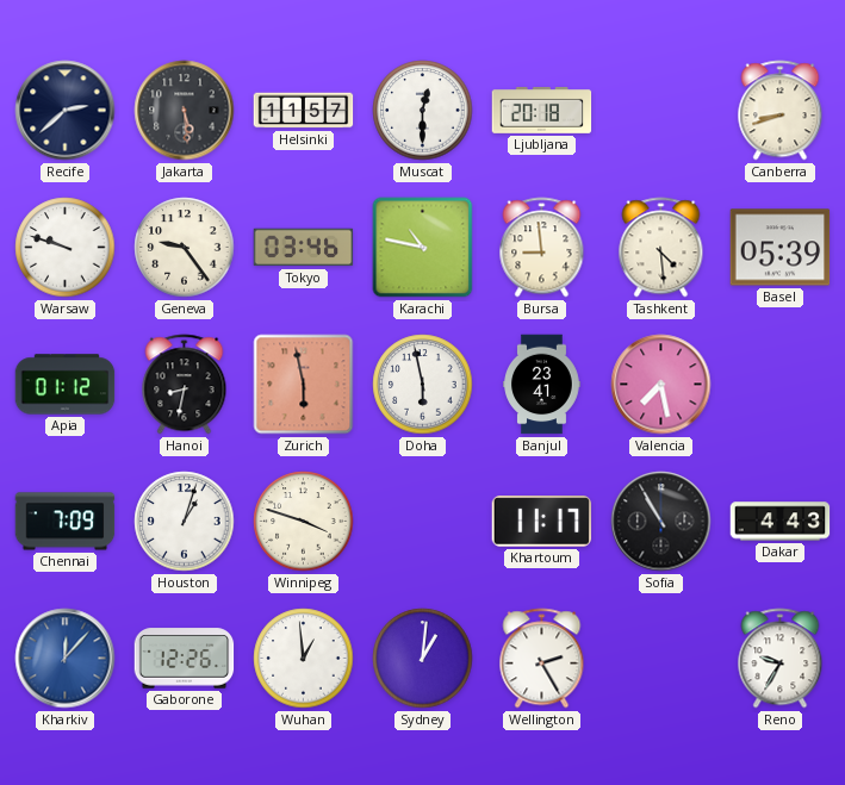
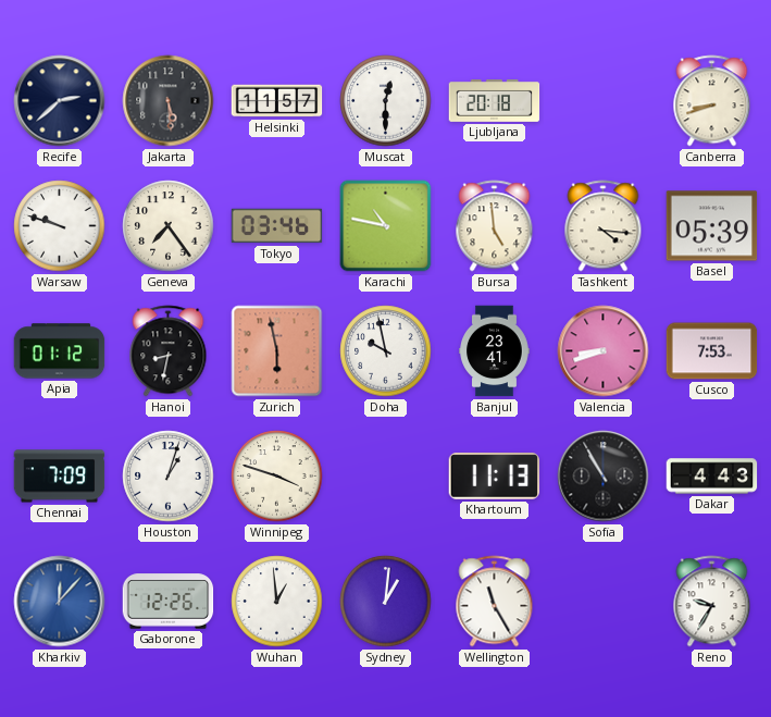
Geneva: 9:24 -> 7:24
Bursa: 8:59 -> 4:59
Tashkent: 4:29 -> 4:16
Doha: 5:58 -> 9:58
Valencia: 7:28 -> 8:42
Cusco: none -> 7:53
Khartoum: 11:17 -> 11:13
Wellington: 2:25 -> 11:25
